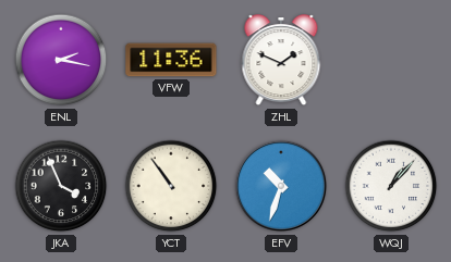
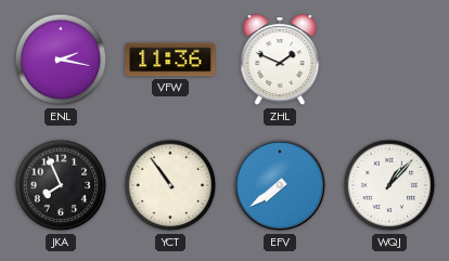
JKA: 3:56 -> 7:56
EFV: 10:33 -> 7:39
